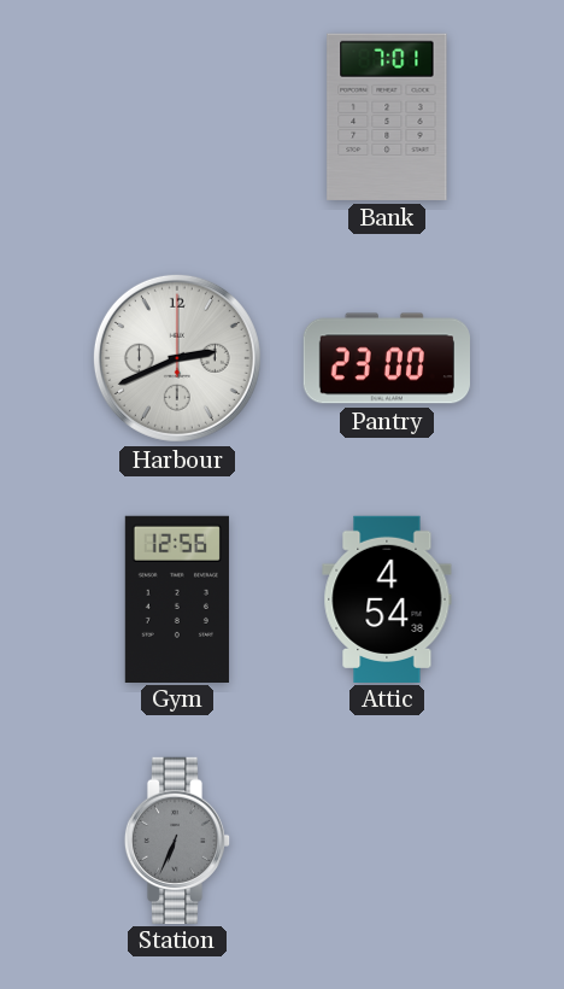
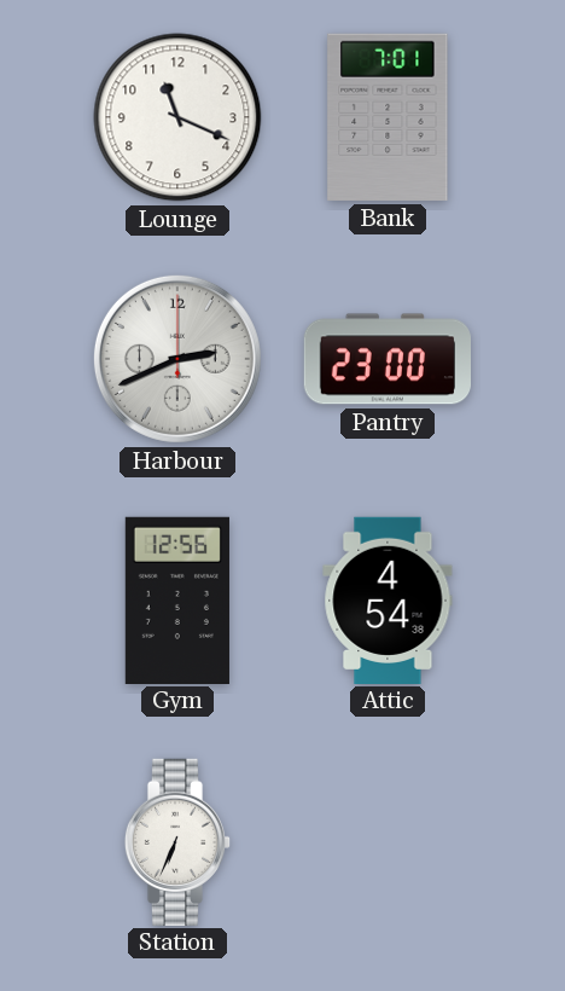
Lounge: none -> 11:19
Station dial: grey -> white
